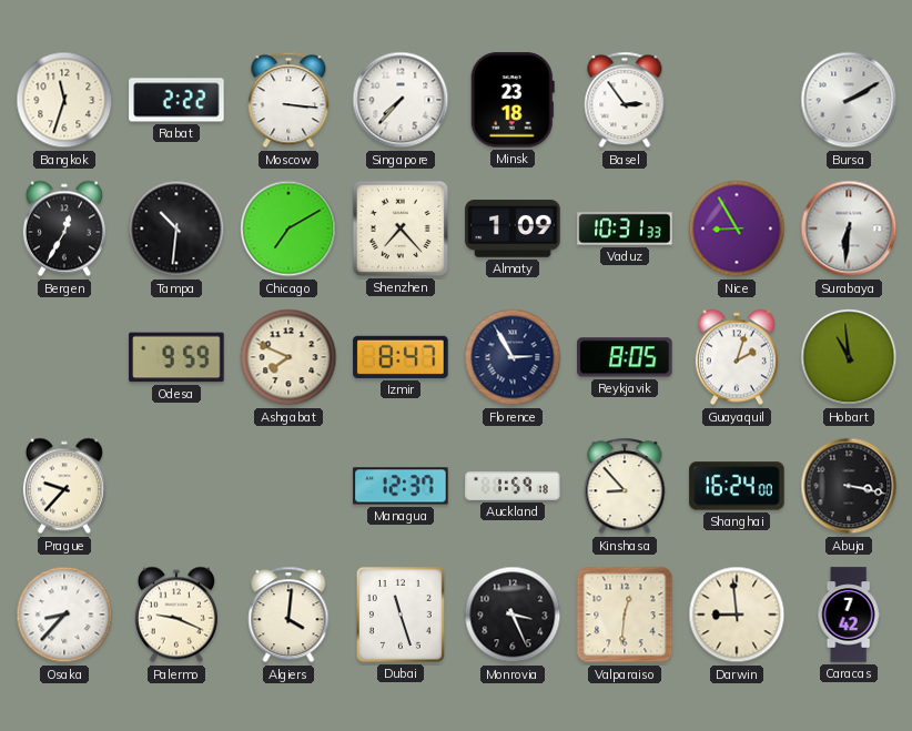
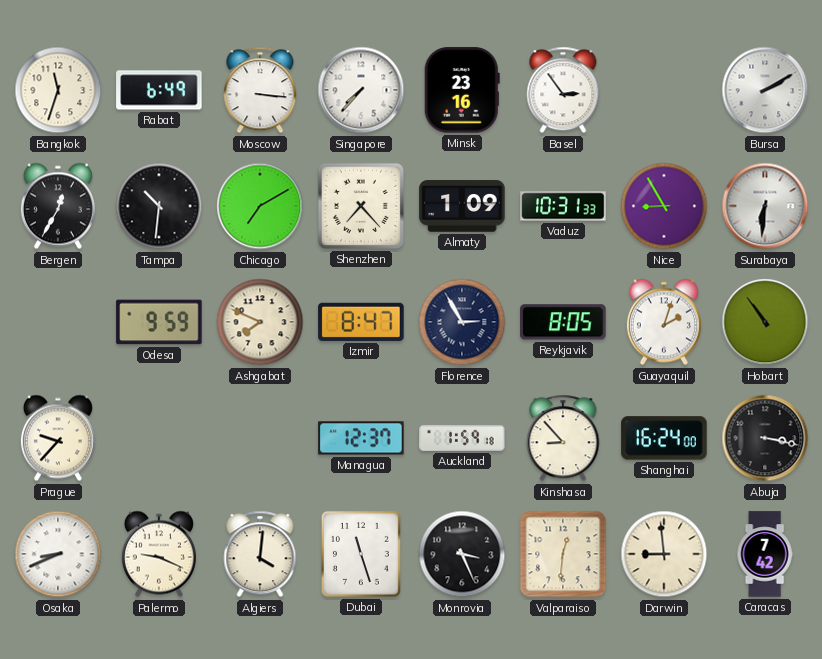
Rabat: 2:22 -> 6:49
Minsk: 23:18 -> 23:16
Hobart: 10:59 -> 10:54
Osaka: 8:37 -> 8:41
